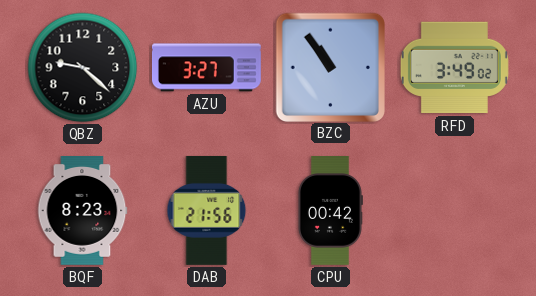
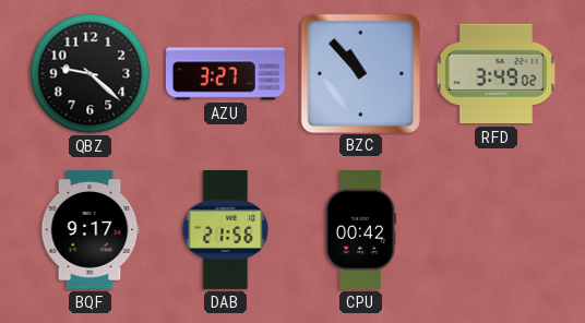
BZC: 10:54 -> 10:53
BQF: 8:23 -> 9:17
